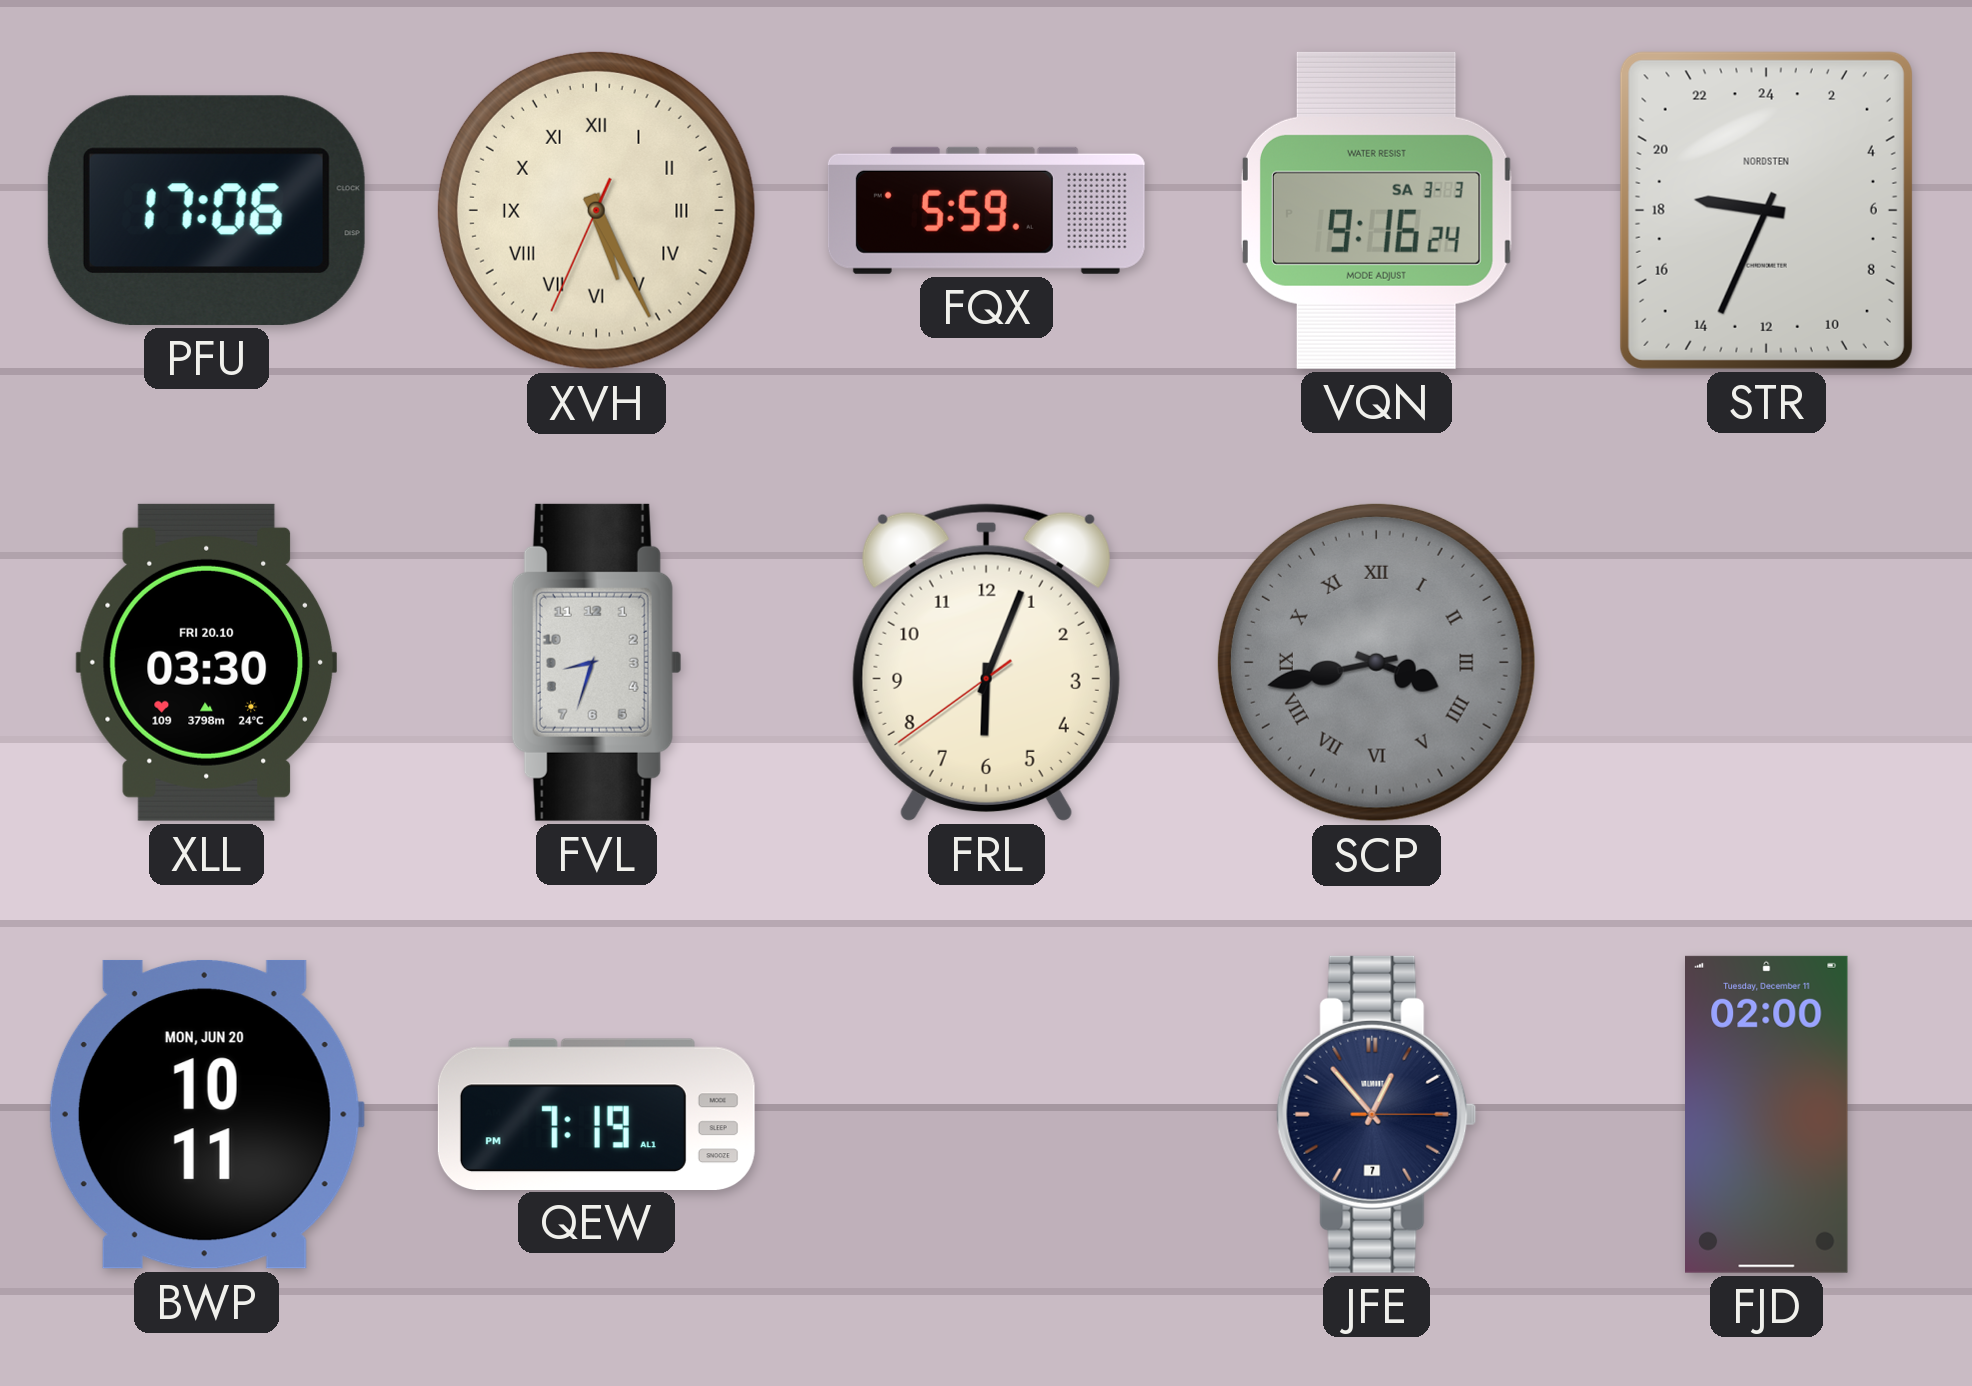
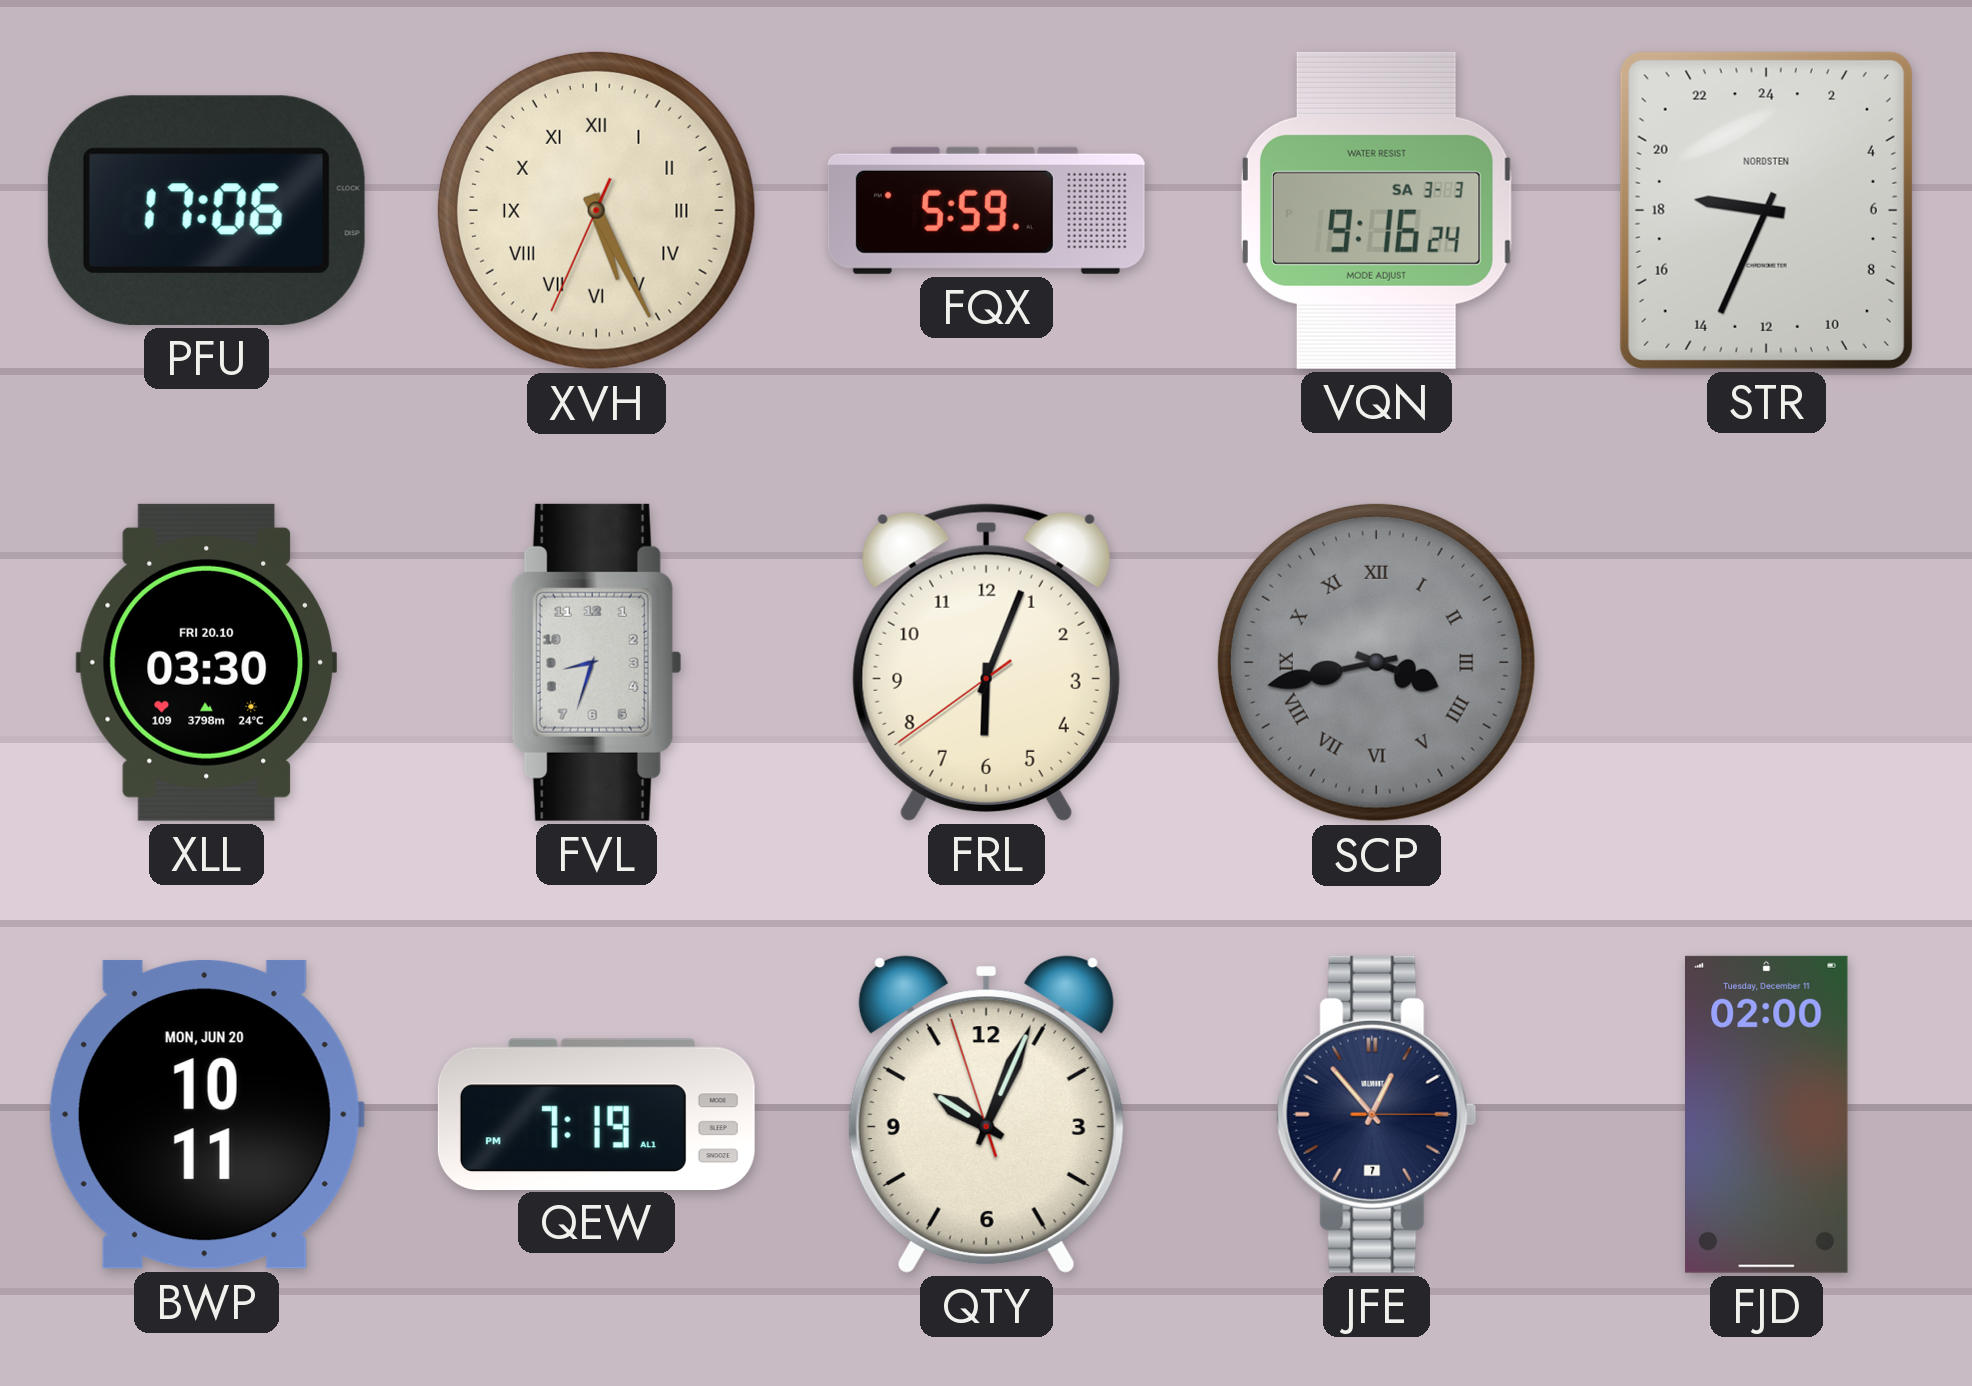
QTY: none -> 10:03
